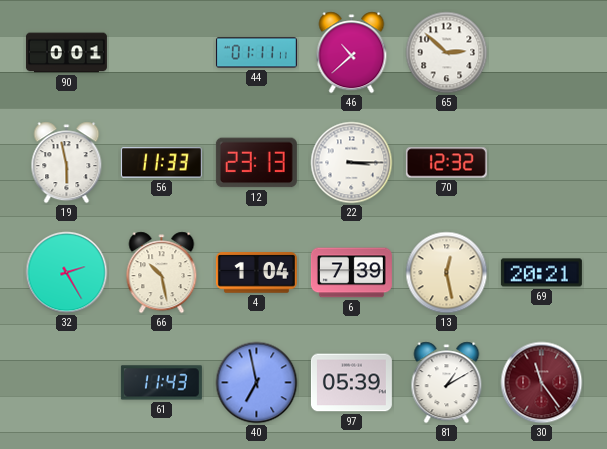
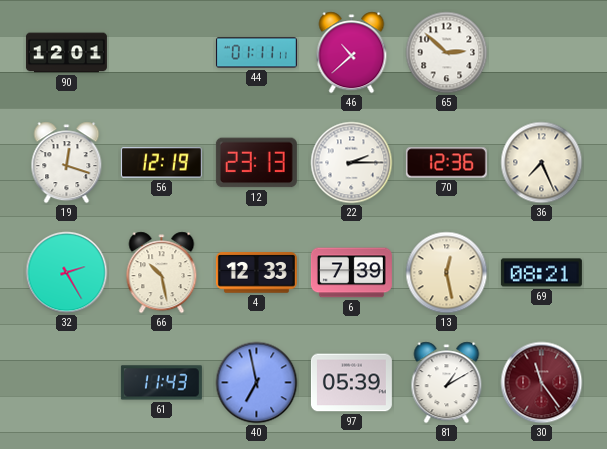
90: 0:01 -> 12:01
19: 5:58 -> 12:18
56: 11:33 -> 12:19
22: 3:15 -> 2:15
70: 12:32 -> 12:36
36: none -> 7:26
4: 1:04 -> 12:33
69: 20:21 -> 08:21
